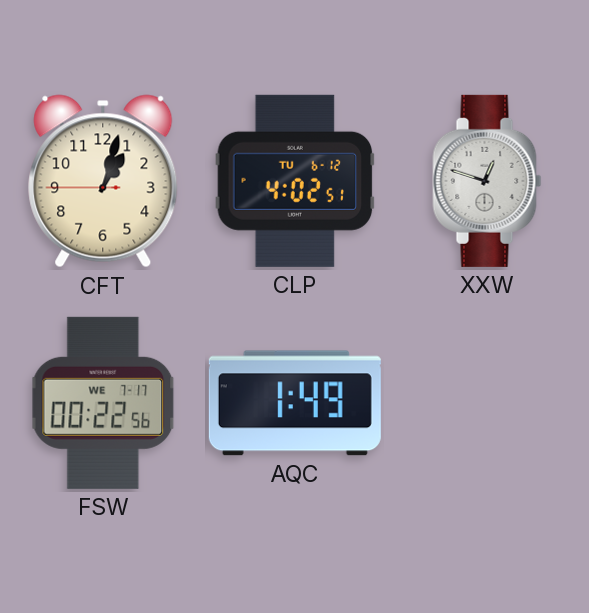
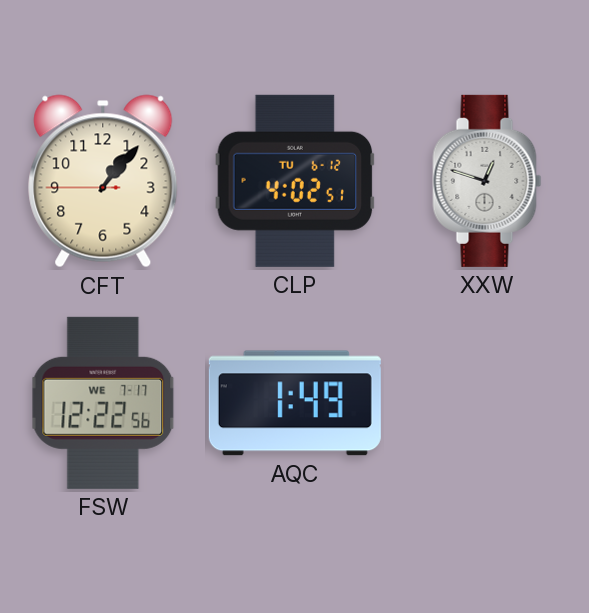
CFT: 1:02 -> 1:06
FSW: 00:22 -> 12:22
